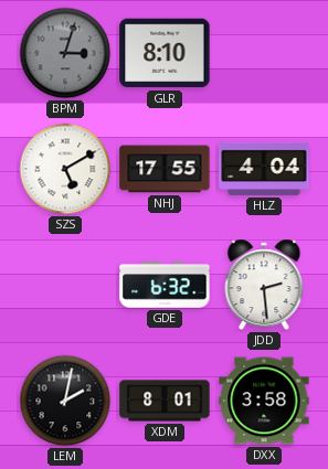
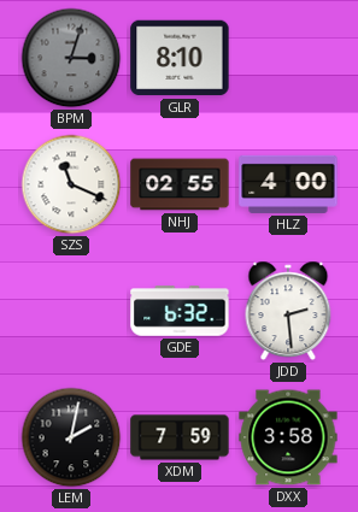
SZS: 5:10 -> 11:19
NHJ: 17:55 -> 02:55
HLZ: 4:04 -> 4:00
XDM: 8:01 -> 7:59
